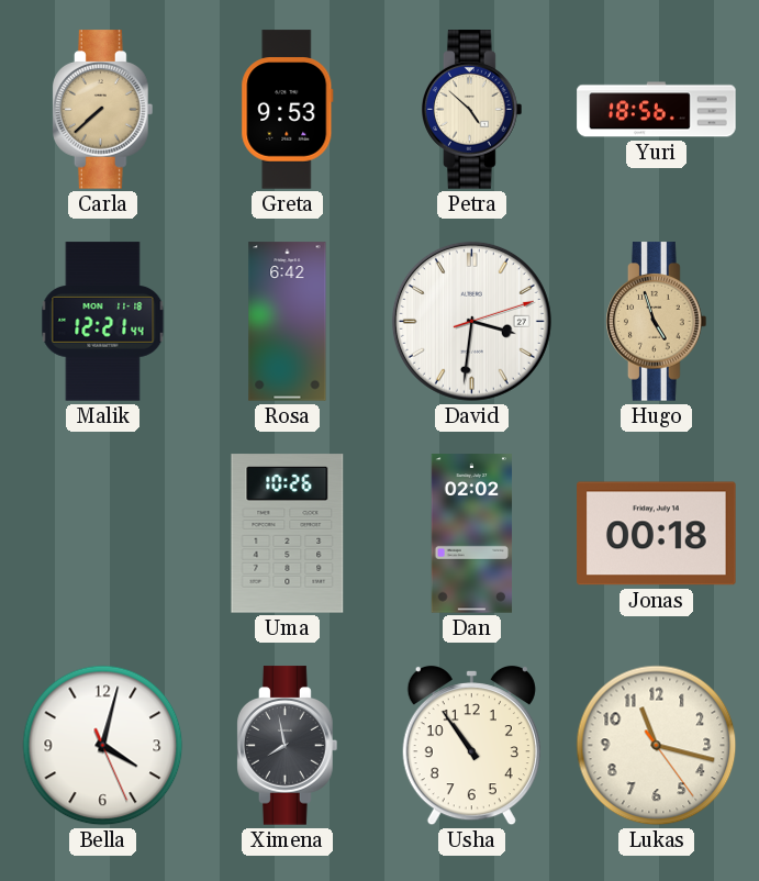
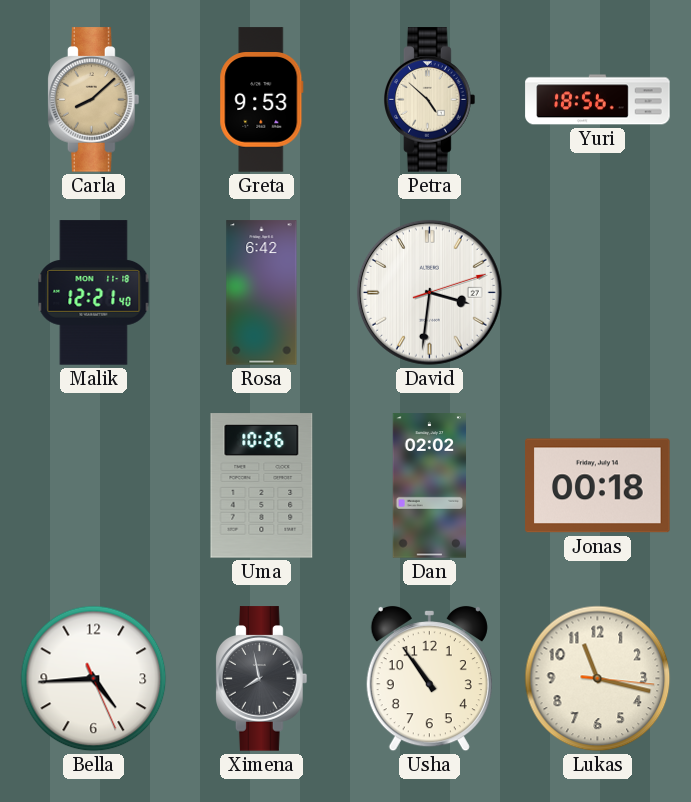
Carla: 7:38 -> 8:08
Malik: 12:21:44 -> 12:21:40
Hugo: 4:57 -> none
Bella: 4:02 -> 4:44
Lukas: 11:17:24 -> 11:17:16
